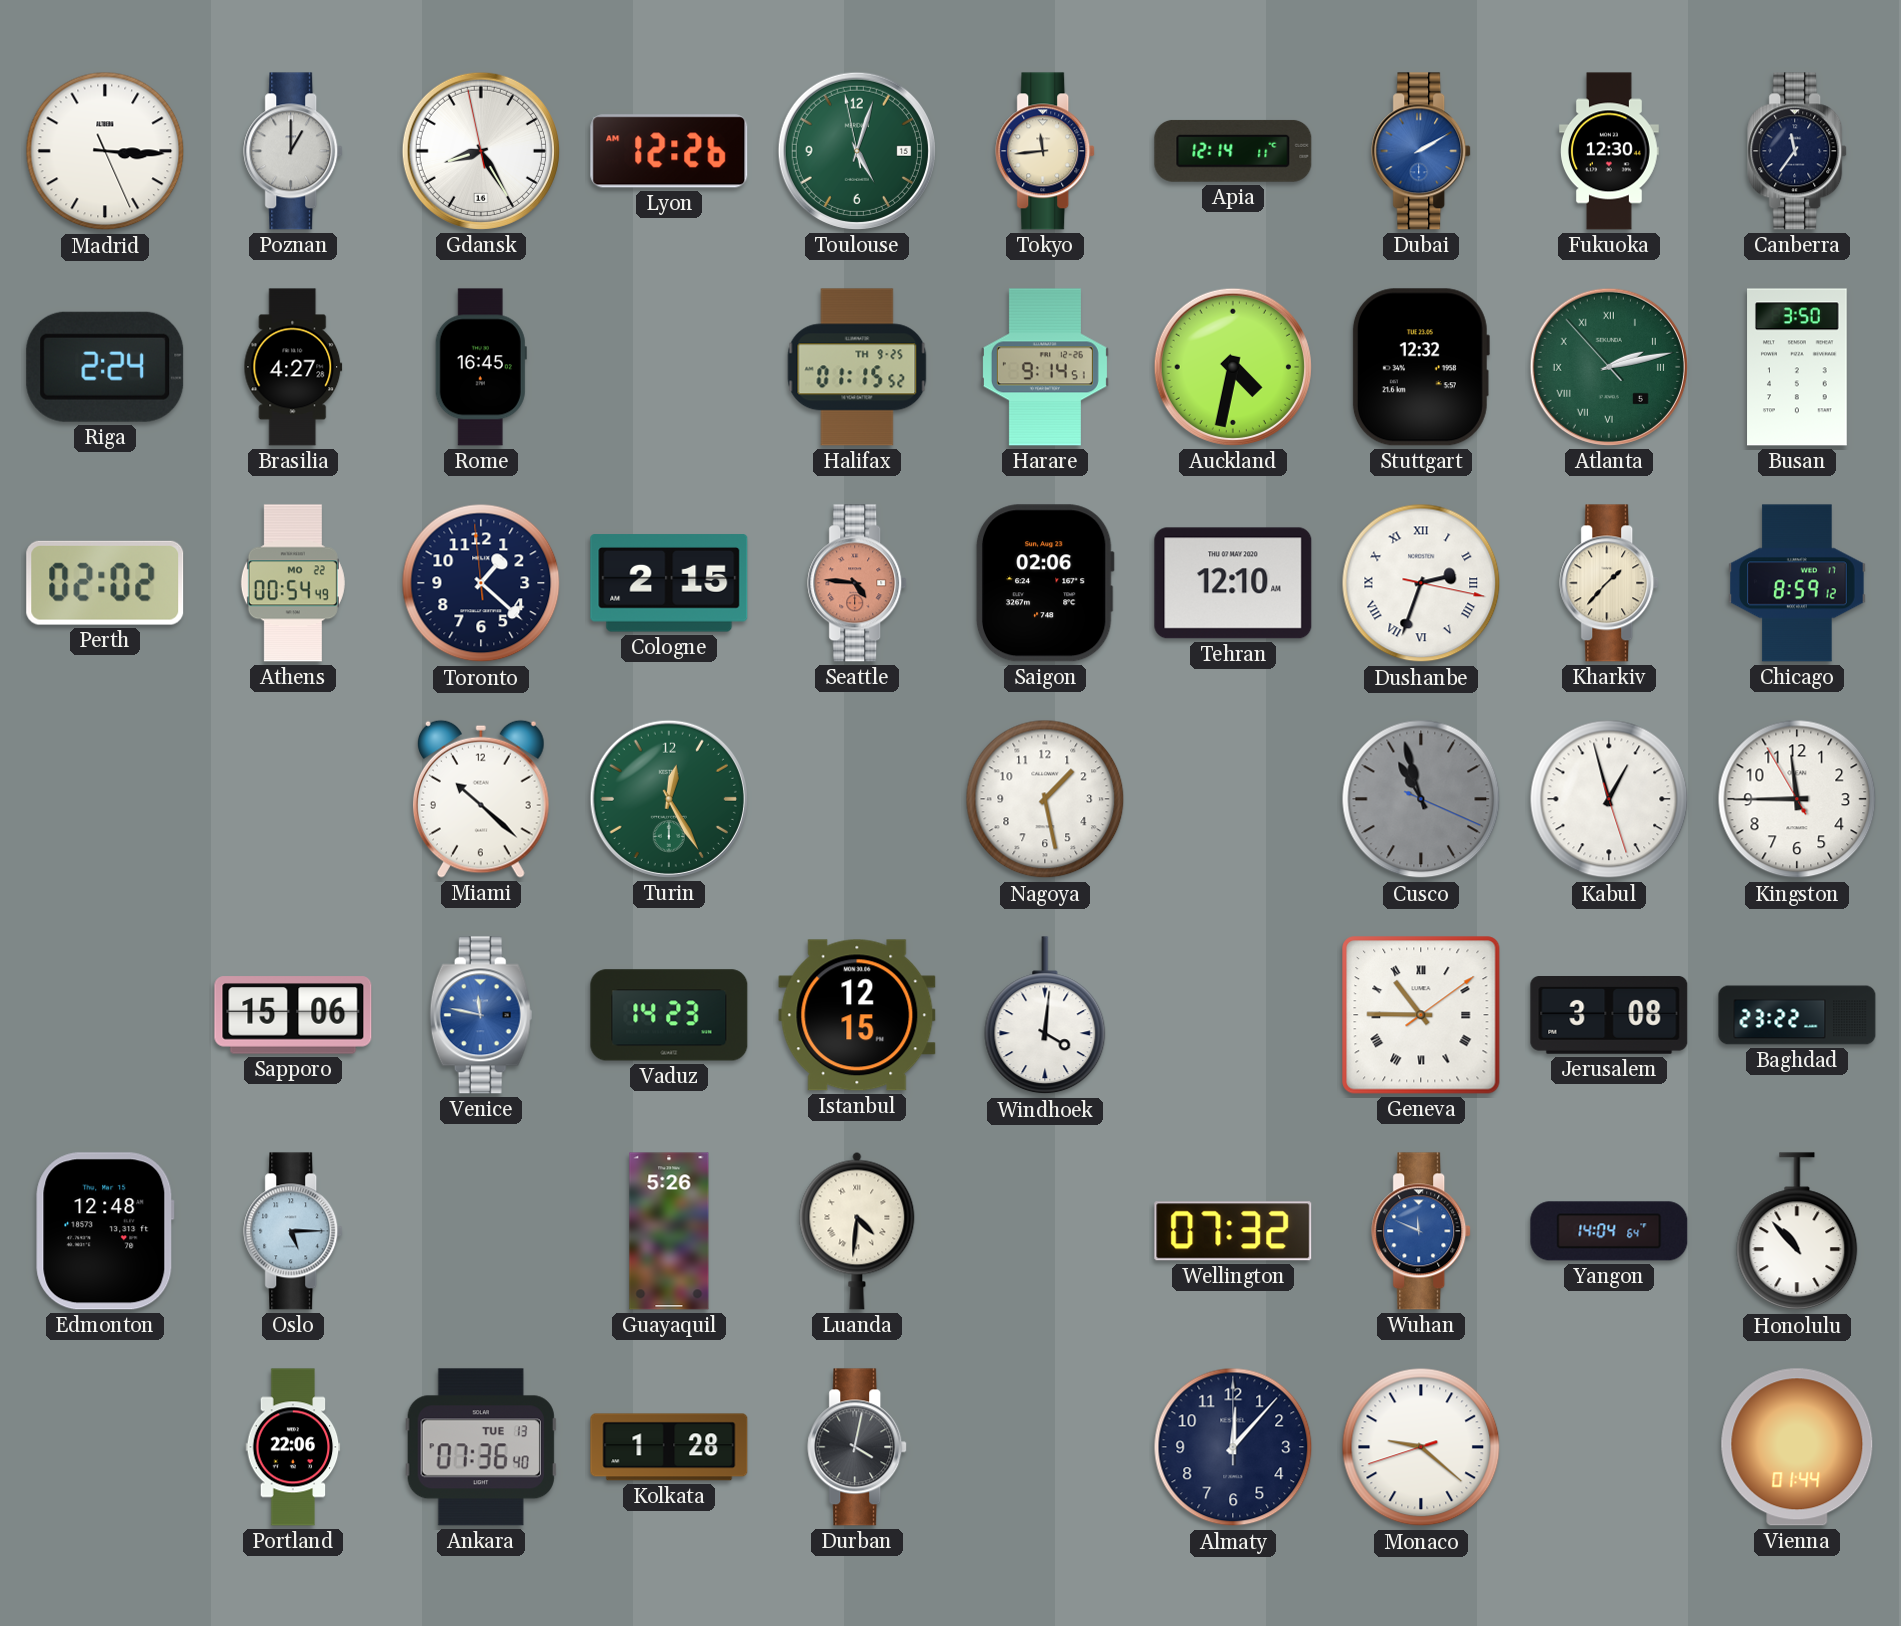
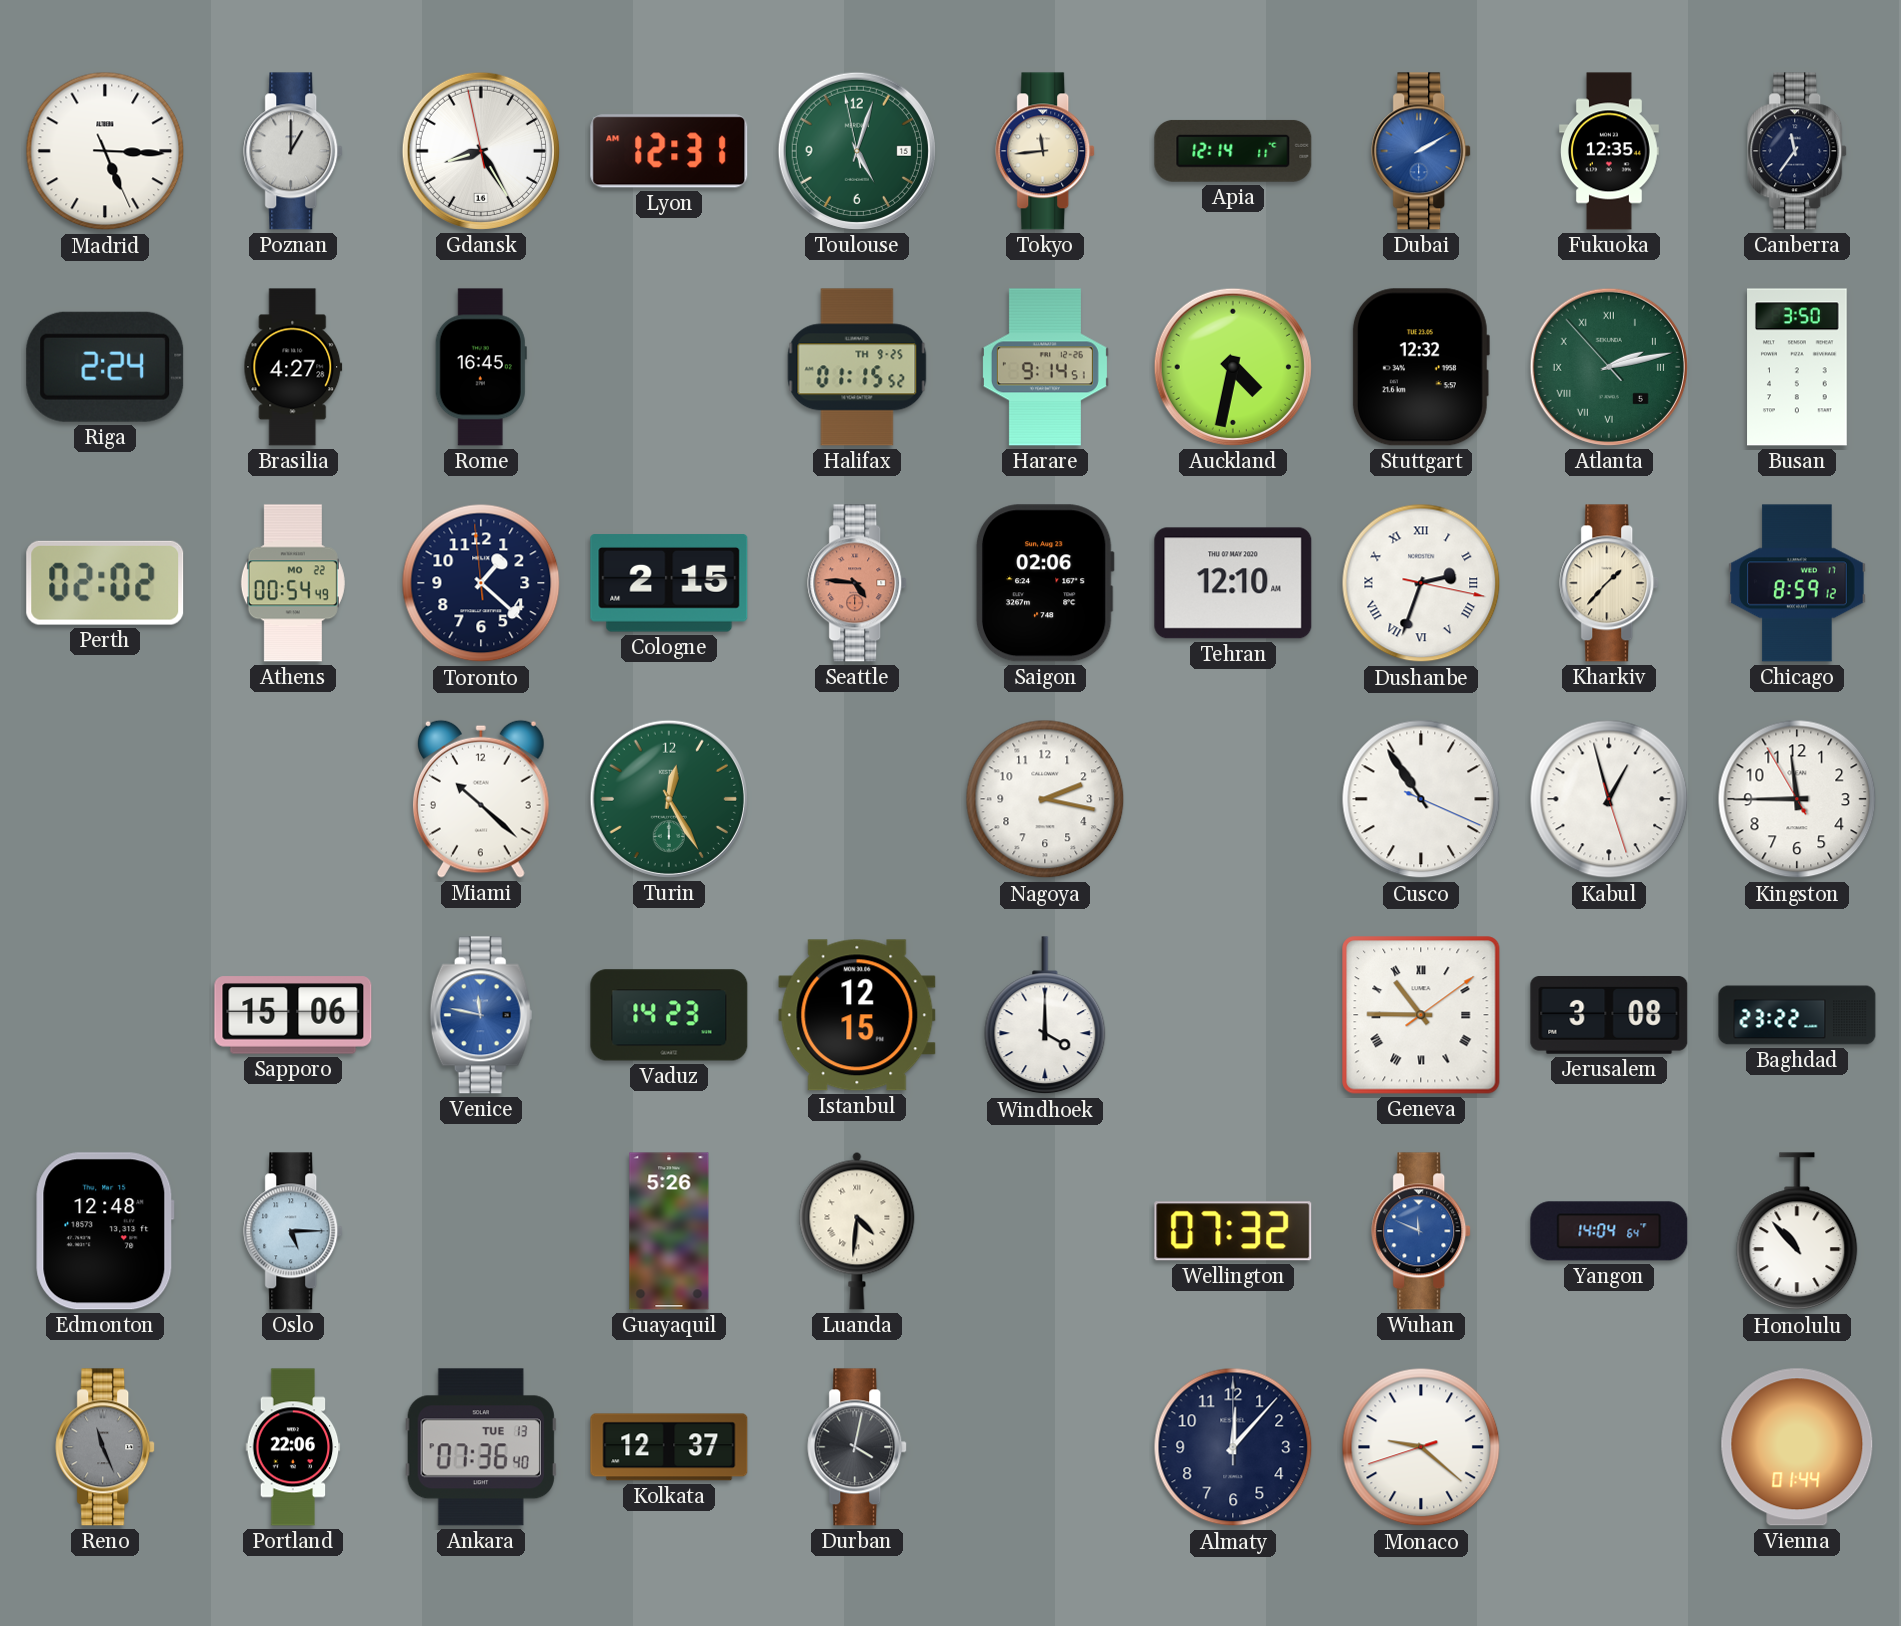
Madrid: 3:15 -> 5:15
Lyon: 12:26 -> 12:31
Fukuoka: 12:30 -> 12:35
Nagoya: 1:28 -> 2:17
Cusco: 10:57 -> 10:54
Cusco dial: grey -> white
Windhoek: 4:01 -> 4:00
Reno: none -> 11:26
Kolkata: 1:28 -> 12:37
